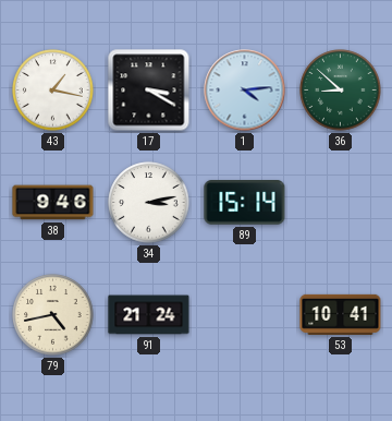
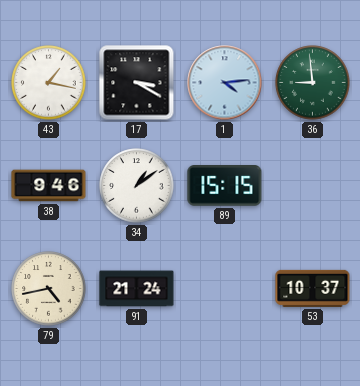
36: 8:52 -> 8:59
34: 3:13 -> 1:09
89: 15:14 -> 15:15
53: 10:41 -> 10:37
